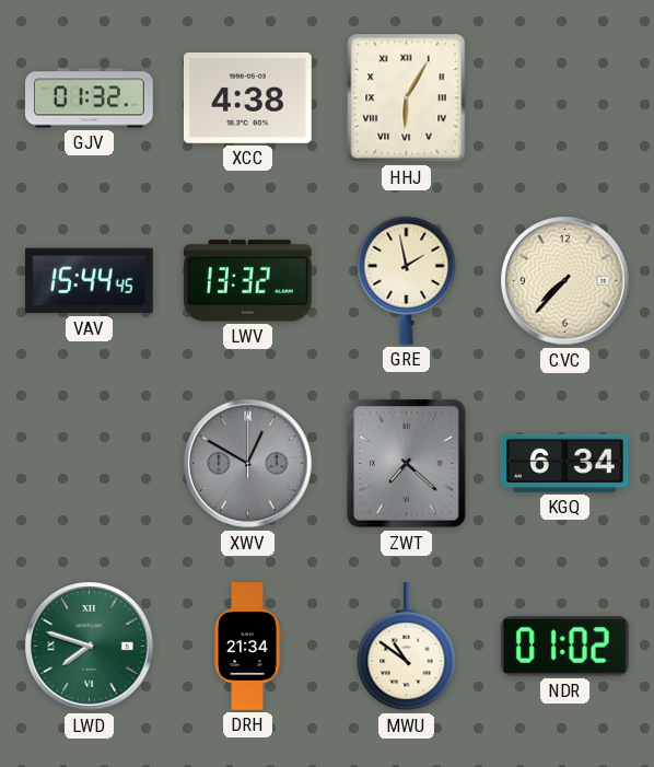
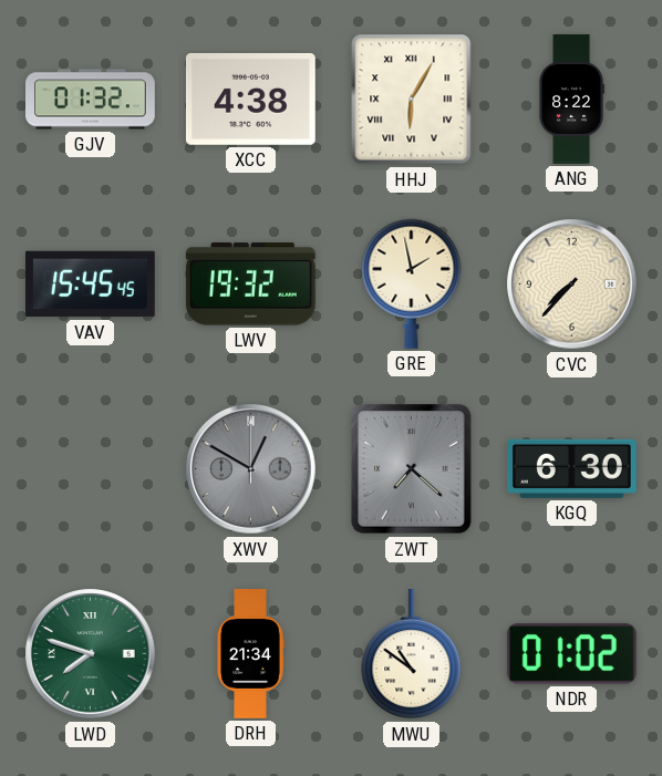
ANG: none -> 8:22
VAV: 15:44 -> 15:45
LWV: 13:32 -> 19:32
KGQ: 6:34 -> 6:30
